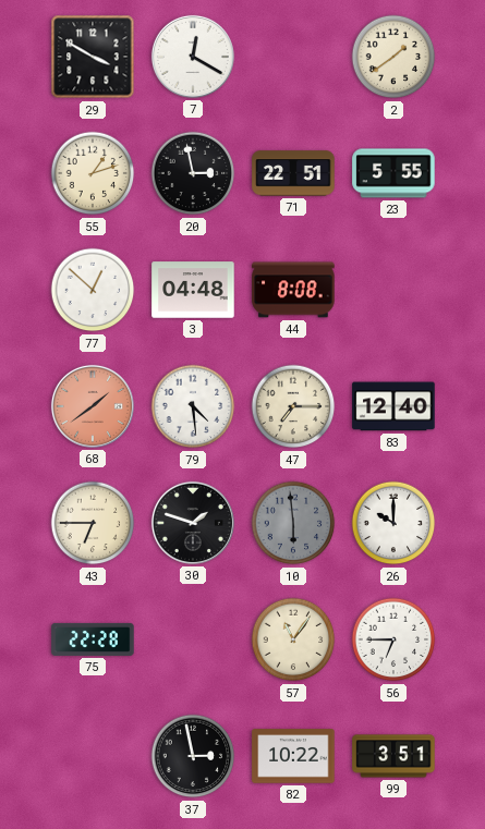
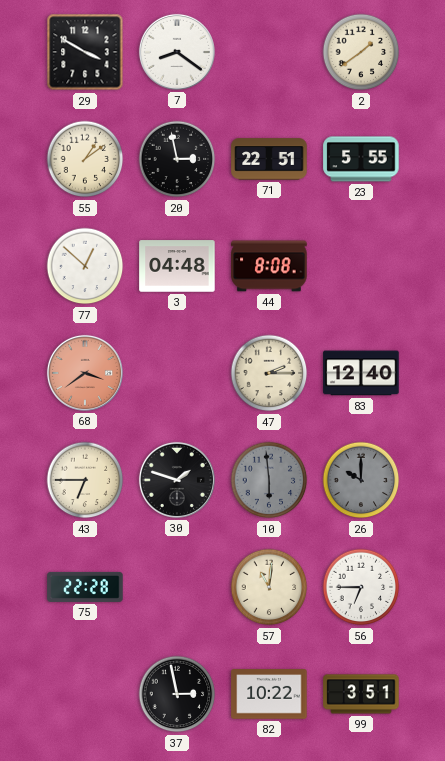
7: 12:20 -> 8:21
55: 1:12 -> 1:09
68: 1:39 -> 3:39
79: 4:29 -> none
47: 7:15 -> 2:15
26 dial: white -> grey
57: 11:06 -> 11:01
